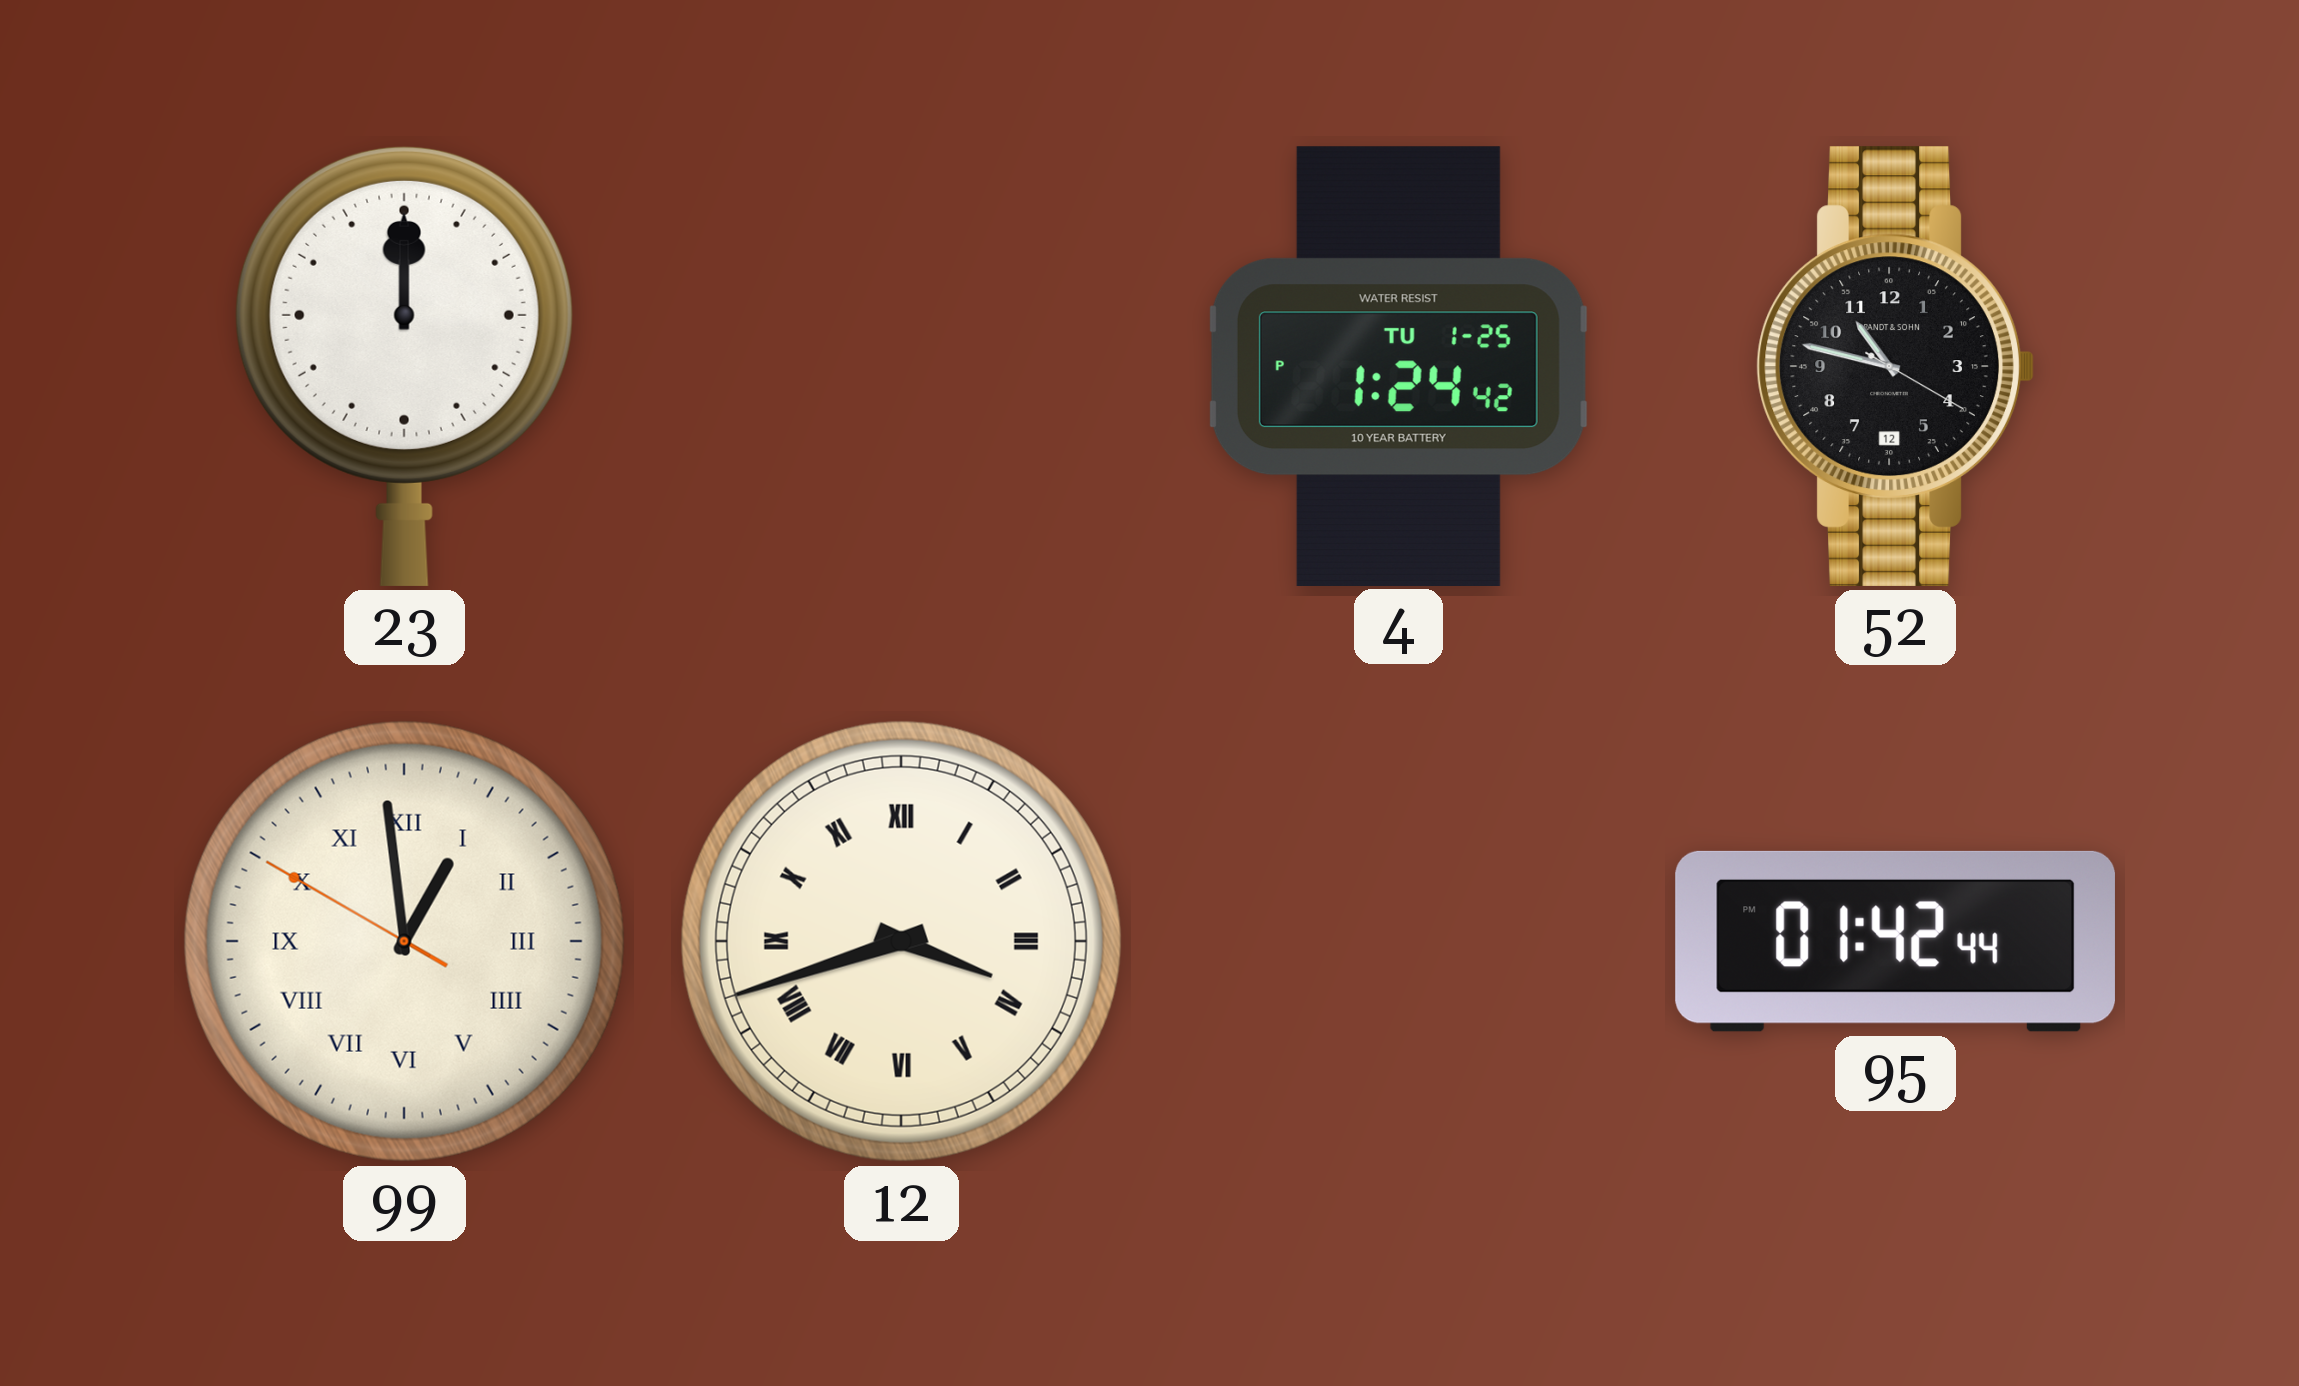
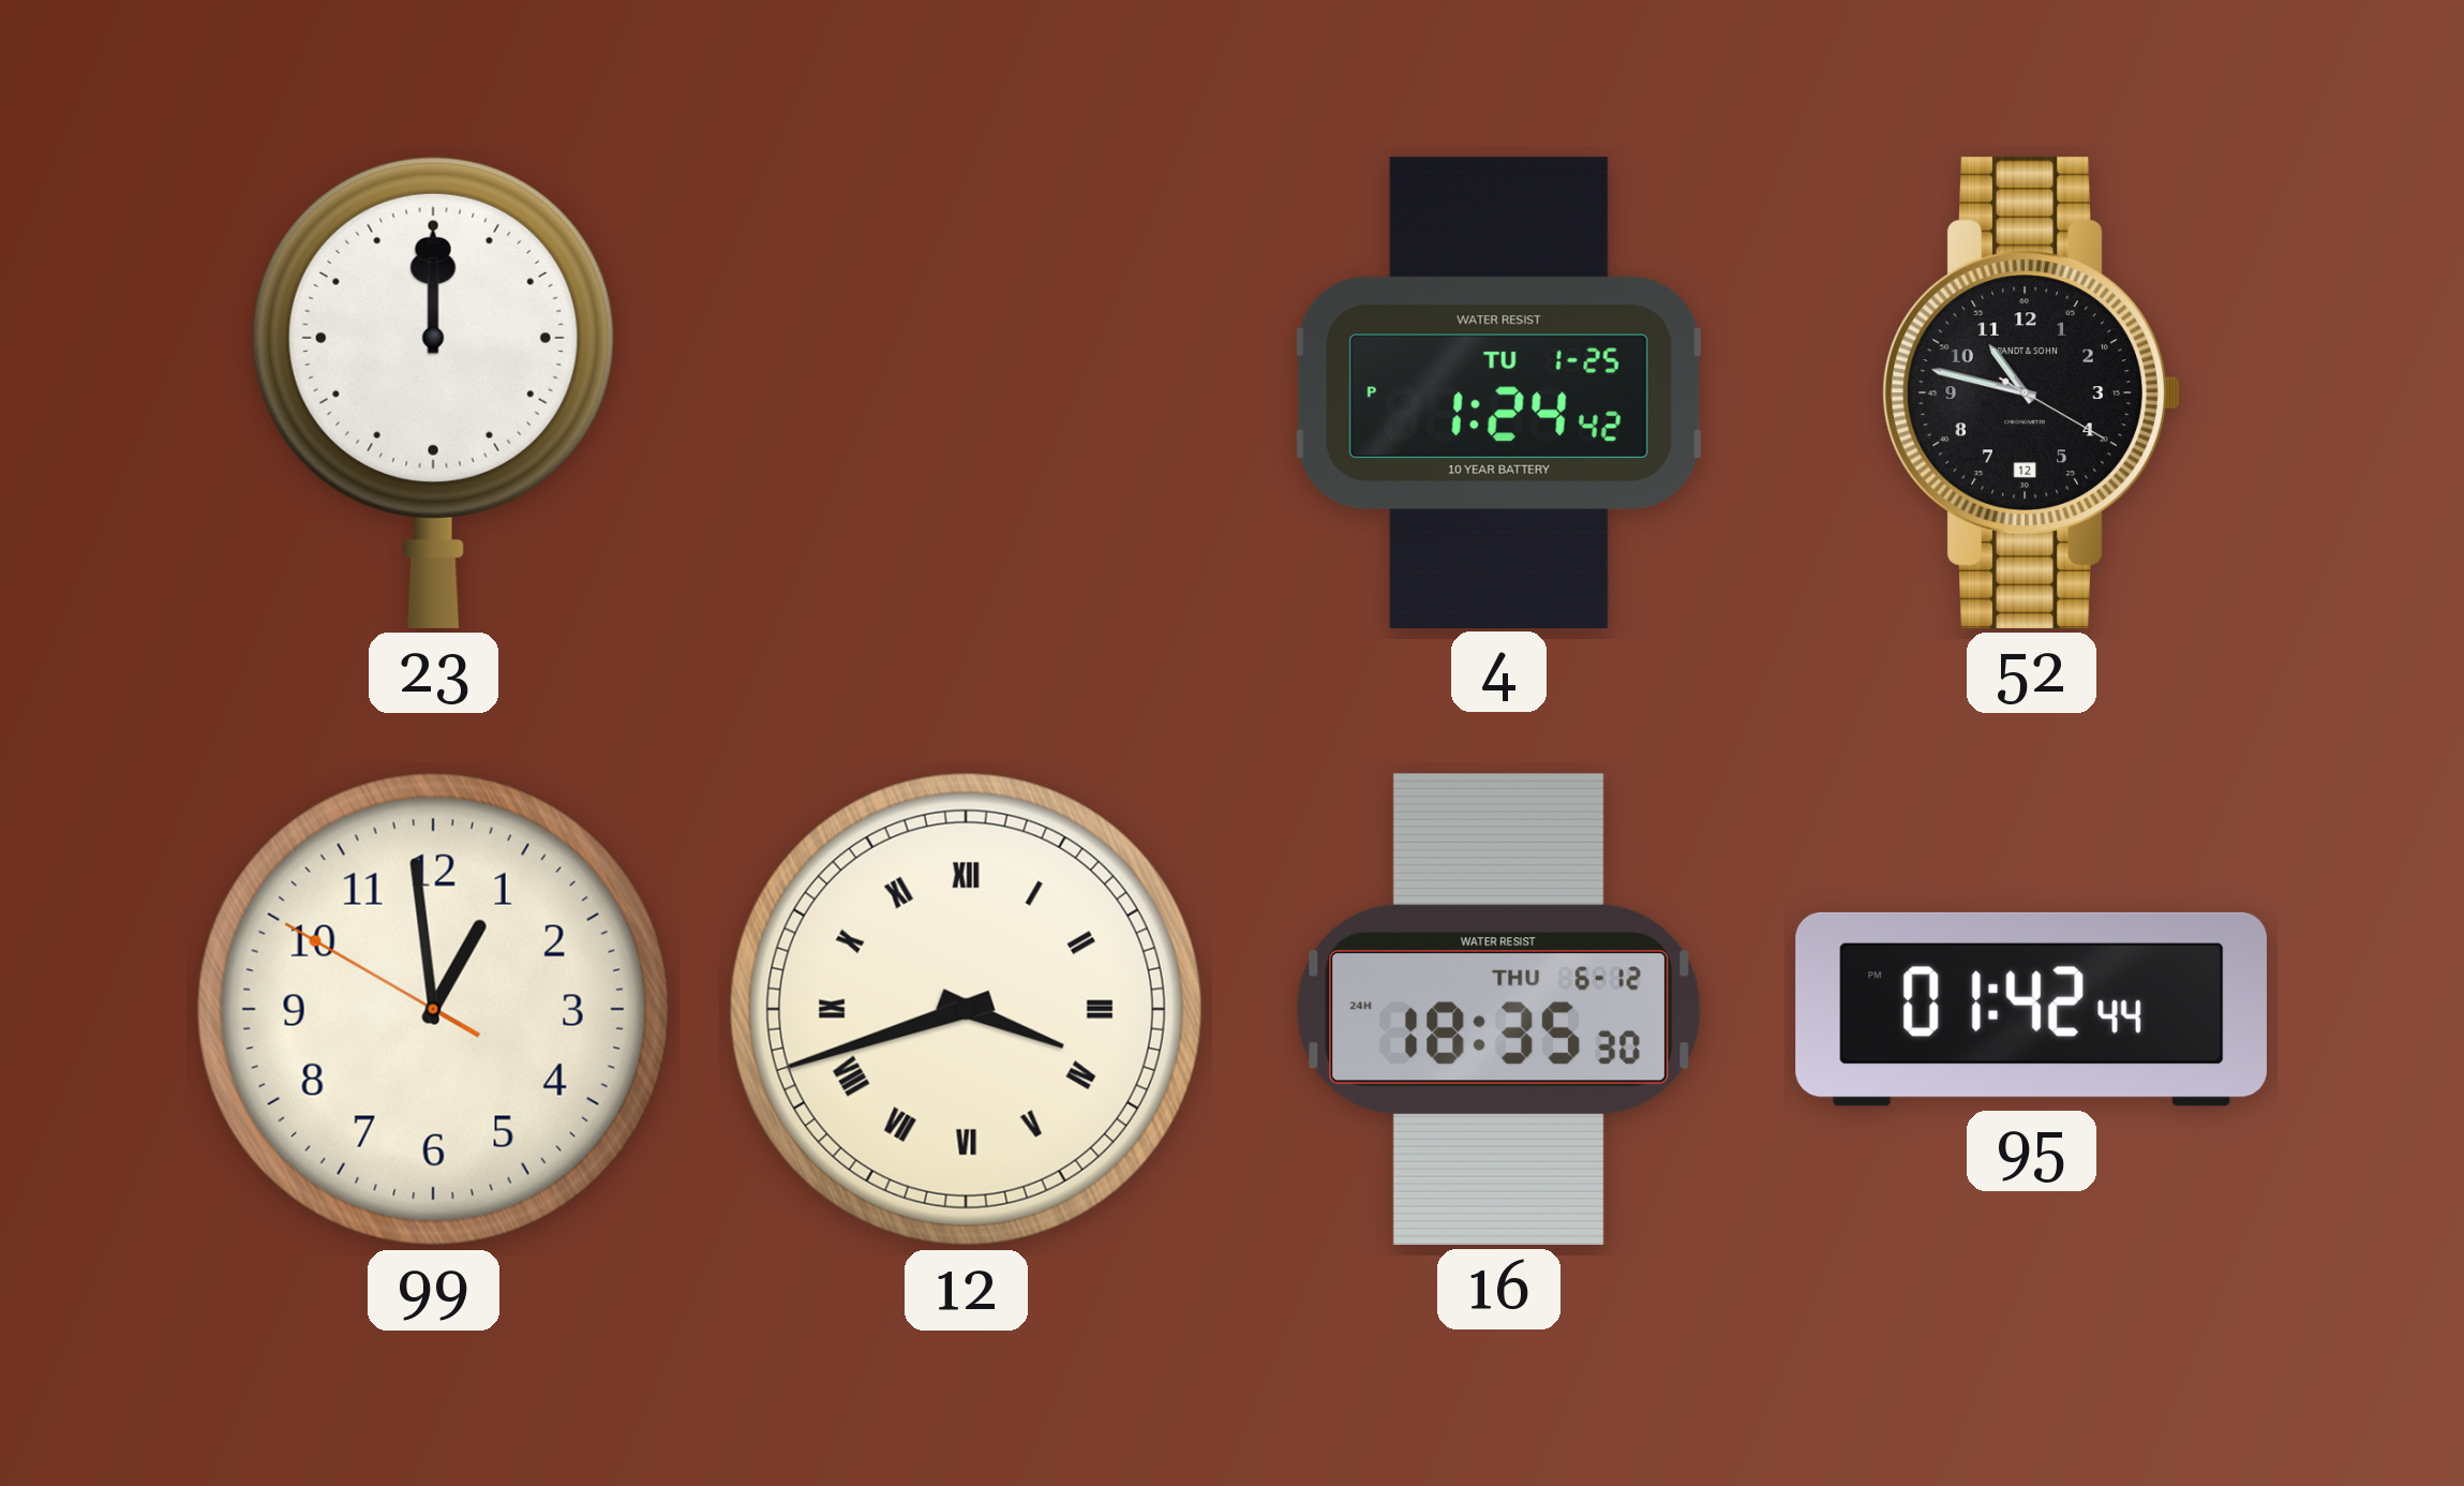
99 numerals: Roman -> Arabic
16: none -> 18:35
